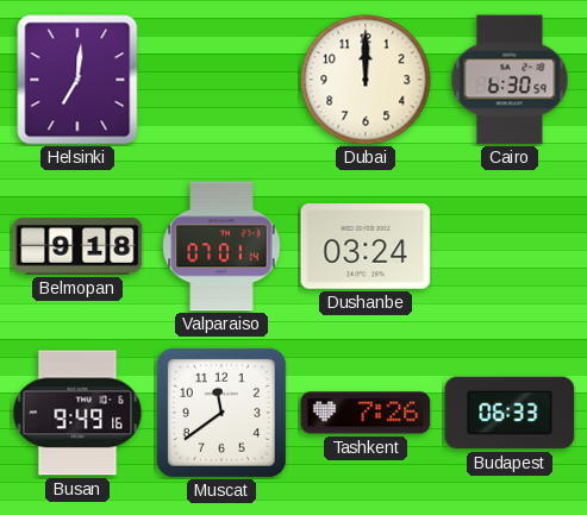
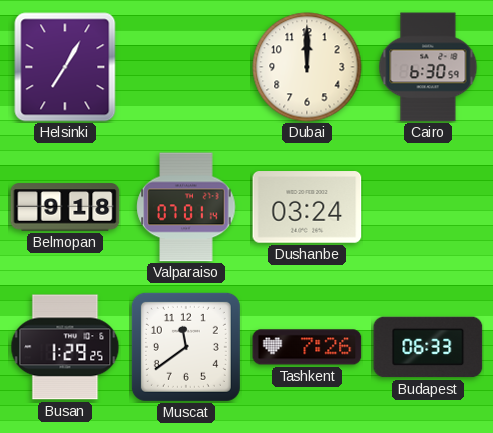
Helsinki: 7:01 -> 7:05
Busan: 9:49 -> 1:29
